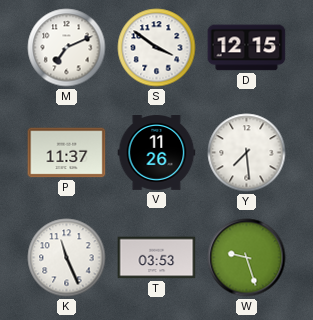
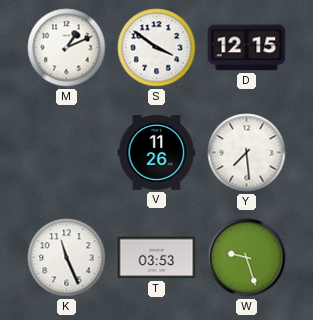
M: 7:11 -> 1:11
P: 11:37 -> none
